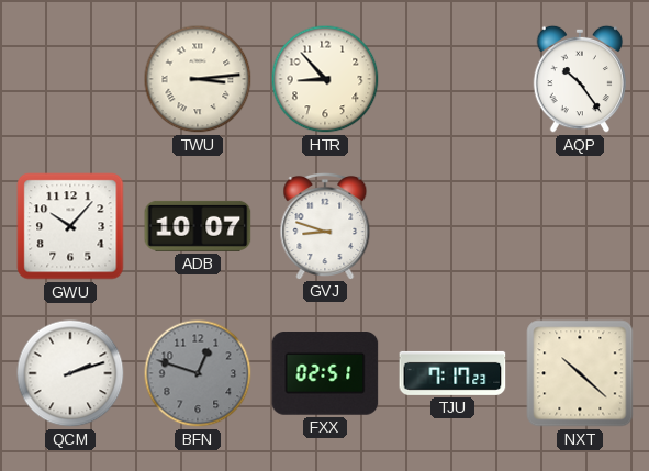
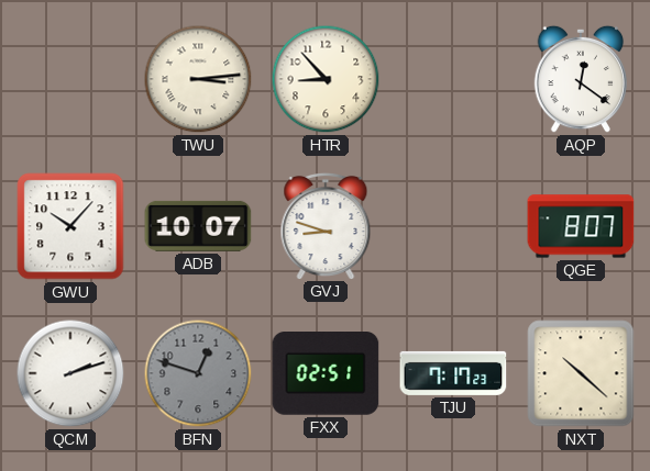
AQP: 10:24 -> 12:21
QGE: none -> 8:07
